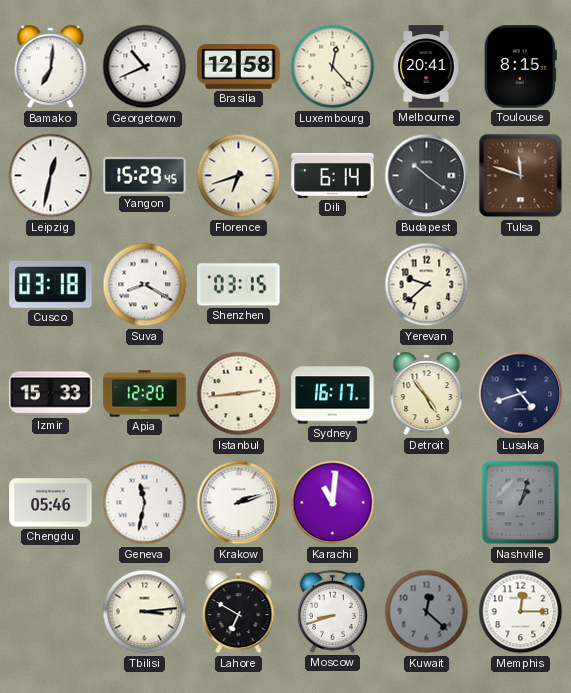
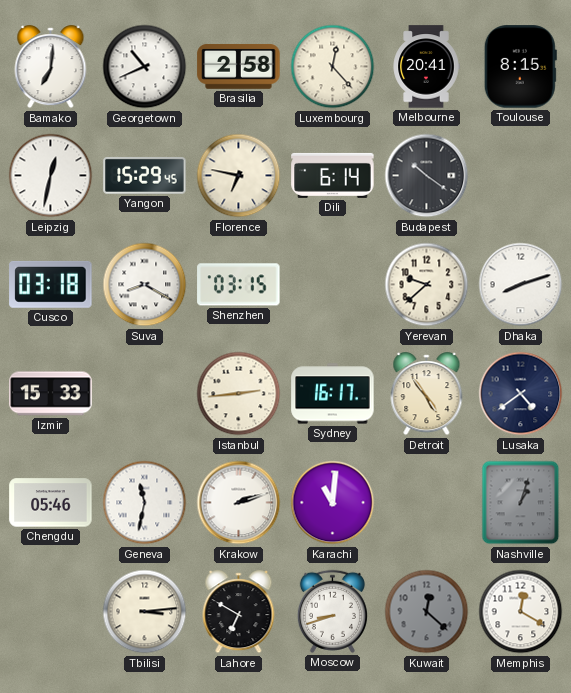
Brasilia: 12:58 -> 2:58
Florence: 6:42 -> 6:47
Tulsa: 11:48 -> none
Dhaka: none -> 8:12
Apia: 12:20 -> none
Lusaka: 4:42 -> 4:39
Memphis: 12:15 -> 12:20
